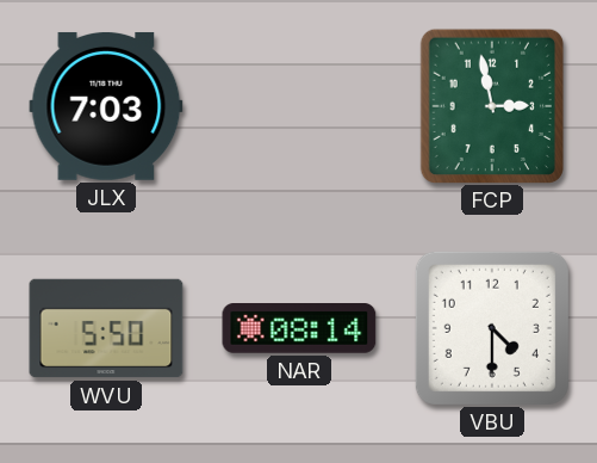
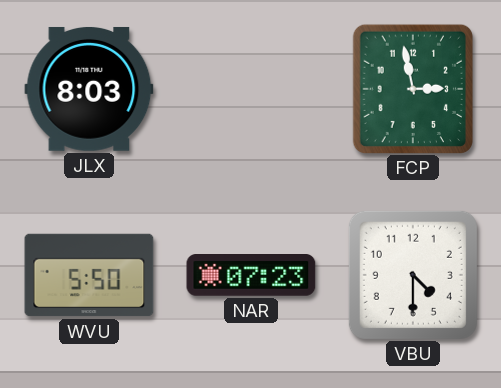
JLX: 7:03 -> 8:03
NAR: 08:14 -> 07:23
